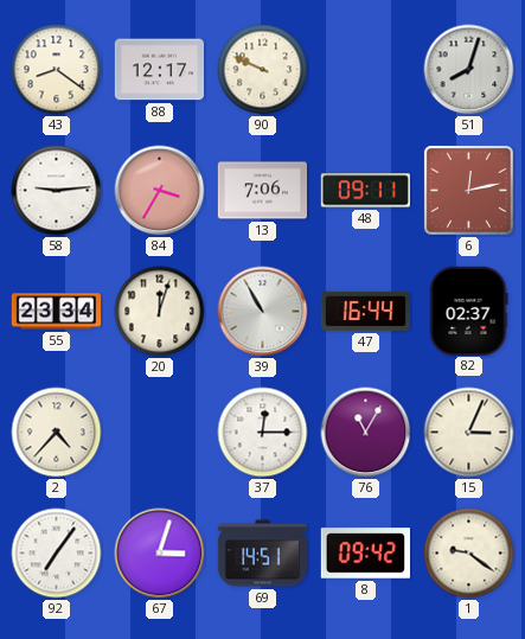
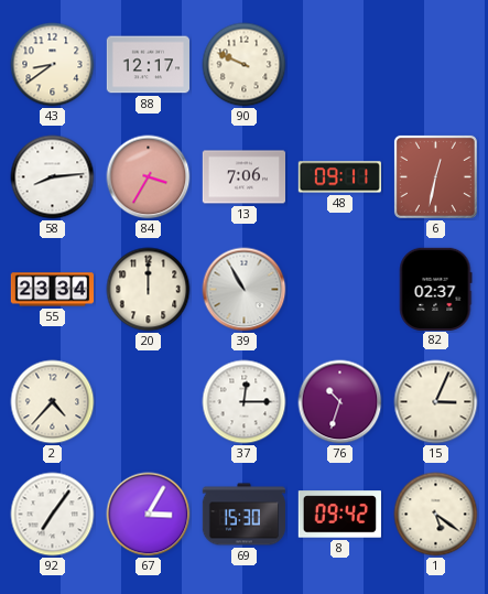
43: 8:21 -> 8:39
51: 8:03 -> none
58: 9:14 -> 8:14
6: 12:13 -> 12:32
20: 12:03 -> 12:00
47: 16:44 -> none
76: 11:05 -> 10:33
67: 3:03 -> 3:05
69: 14:51 -> 15:30
1: 9:21 -> 5:21
